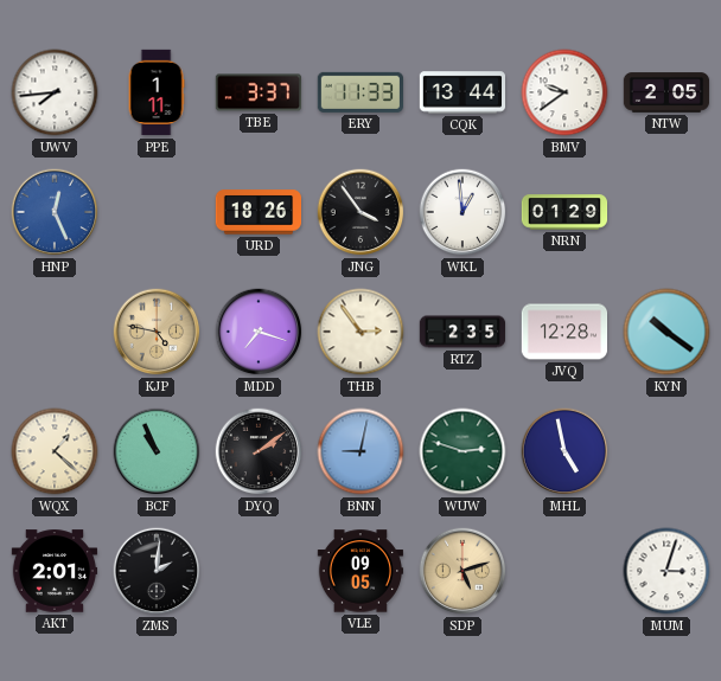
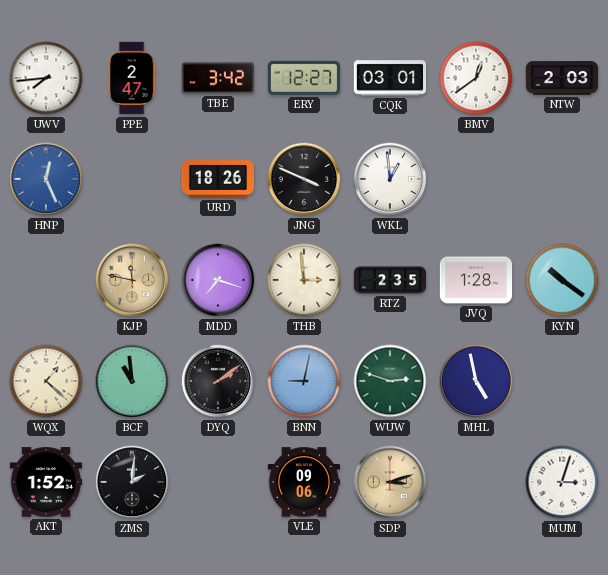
PPE: 1:11 -> 2:47
TBE: 3:37 -> 3:42
ERY: 11:33 -> 12:27
CQK: 13:44 -> 03:01
BMV: 9:39 -> 12:39
NTW: 2:05 -> 2:03
JNG: 3:54 -> 3:49
NRN: 01:29 -> none
KJP: 4:47 -> 11:47
THB: 2:54 -> 2:59
JVQ: 12:28 -> 1:28
BCF: 10:56 -> 10:59
AKT: 2:01 -> 1:52
VLE: 09:05 -> 09:06
SDP: 5:12 -> 3:12
